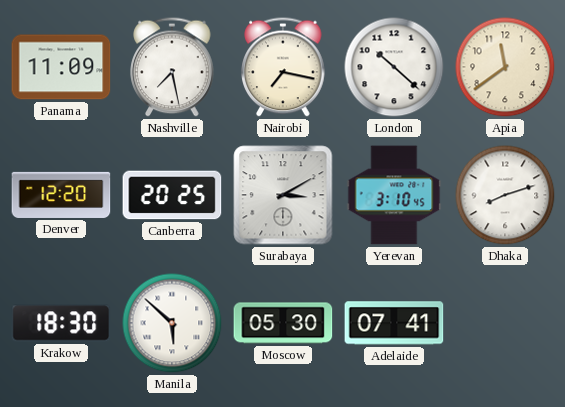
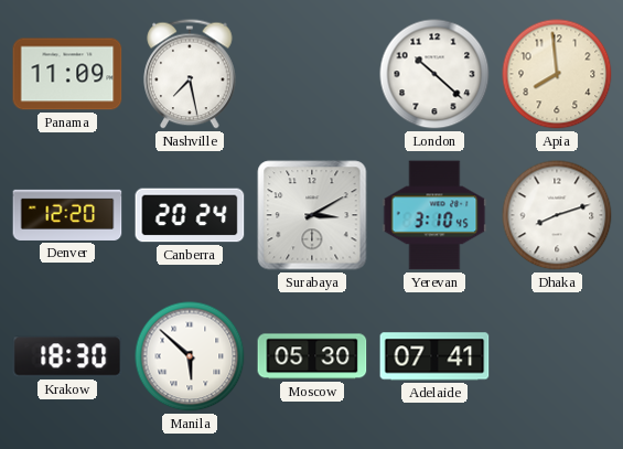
Nairobi: 7:17 -> none
Apia: 11:39 -> 7:59
Canberra: 20:25 -> 20:24
